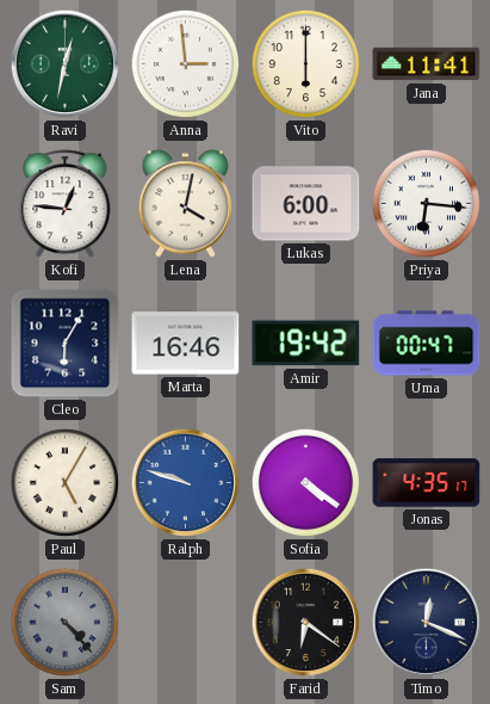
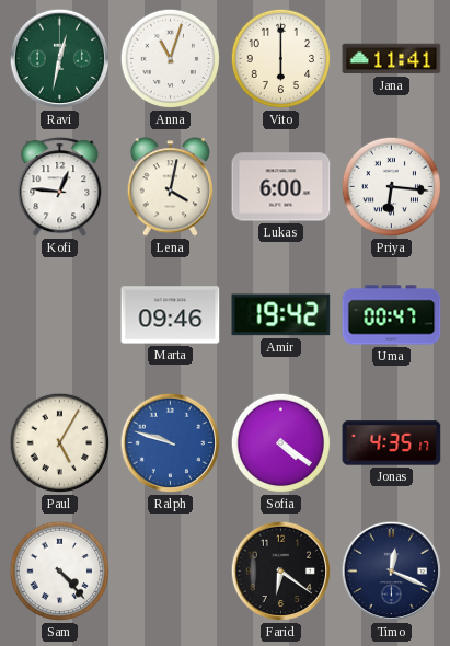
Anna: 2:59 -> 11:03
Cleo: 6:05 -> none
Marta: 16:46 -> 09:46
Sam dial: grey -> white
